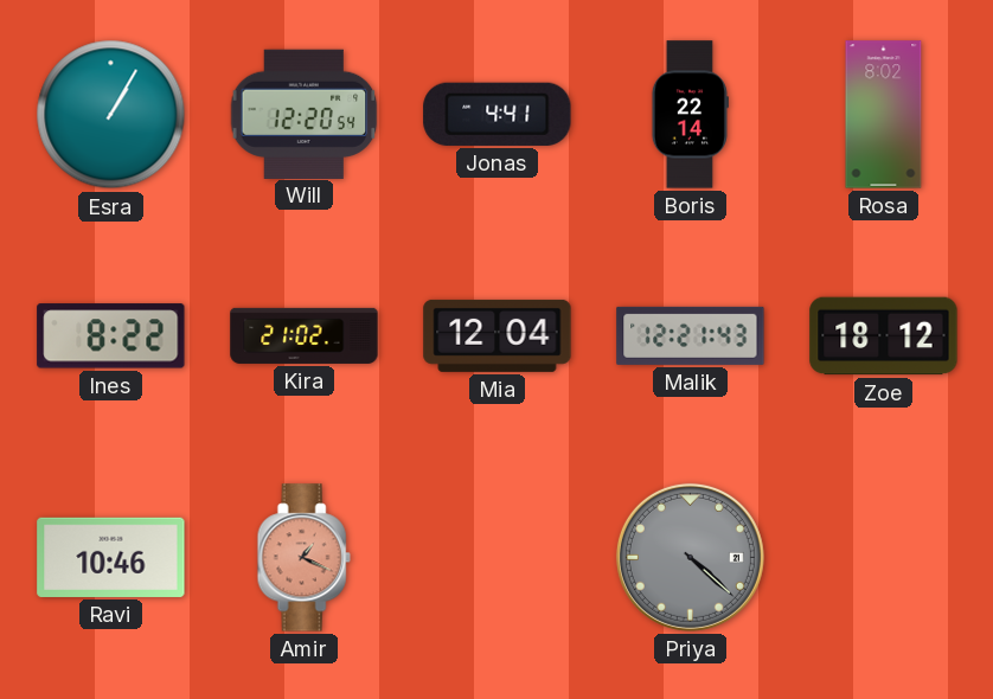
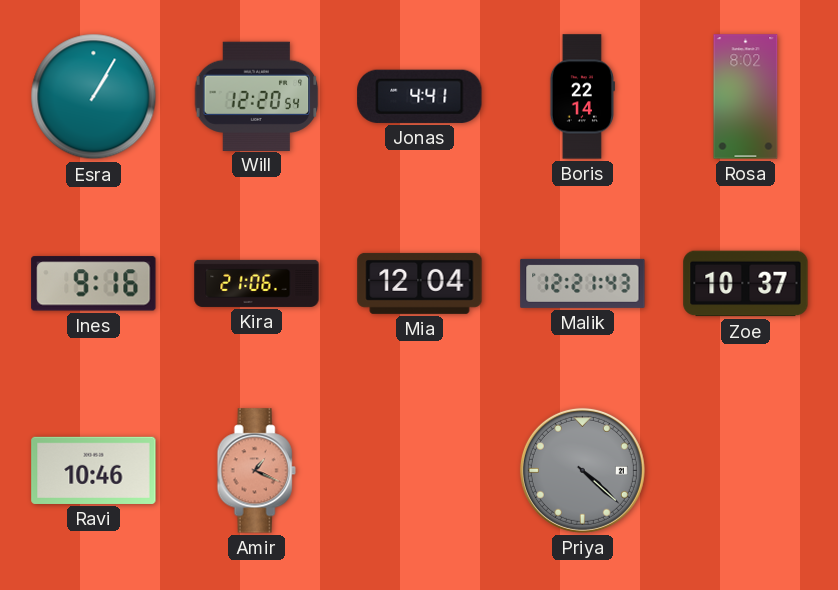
Ines: 8:22 -> 9:16
Kira: 21:02 -> 21:06
Zoe: 18:12 -> 10:37
